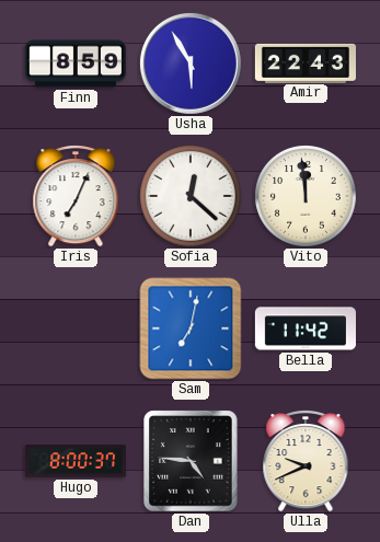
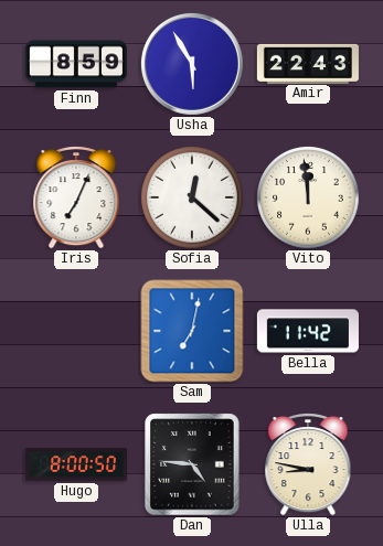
Hugo: 8:00:37 -> 8:00:50
Ulla: 9:41 -> 8:47
